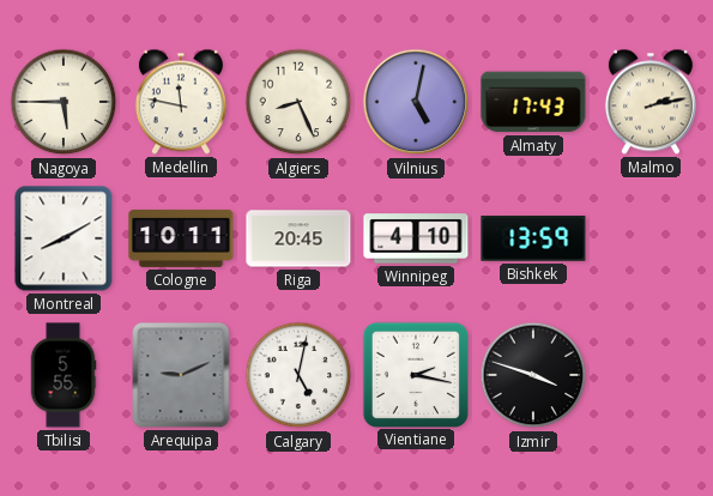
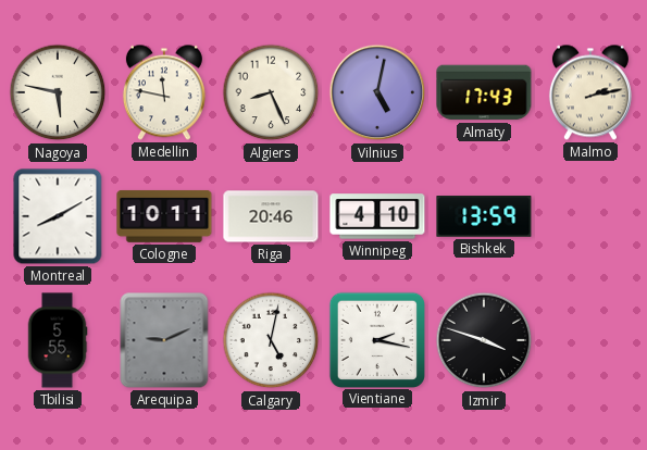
Nagoya: 5:45 -> 5:47
Riga: 20:45 -> 20:46
